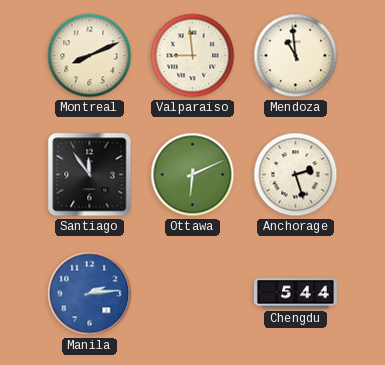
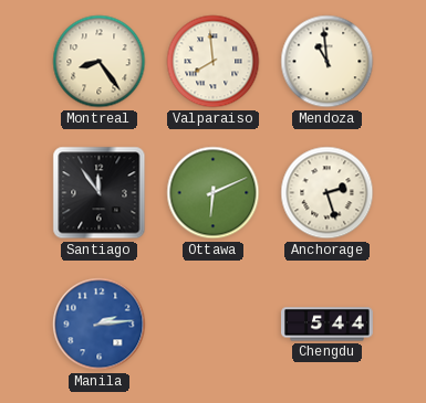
Montreal: 8:11 -> 8:24
Valparaiso: 8:59 -> 7:59
